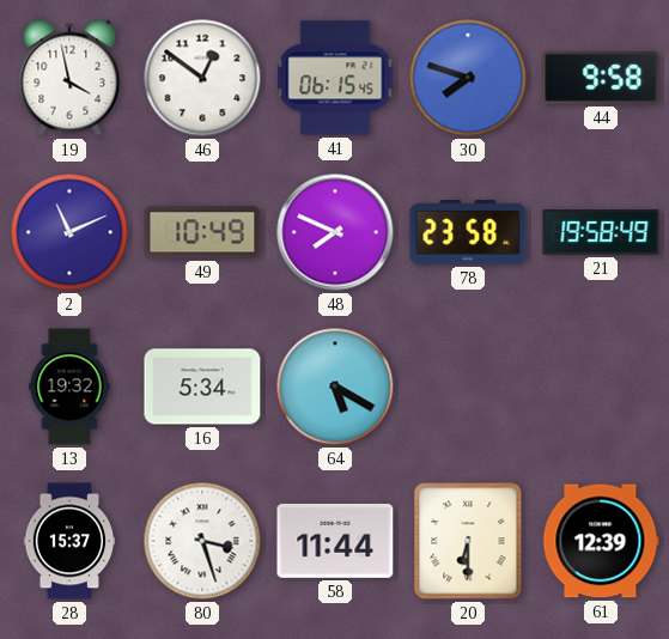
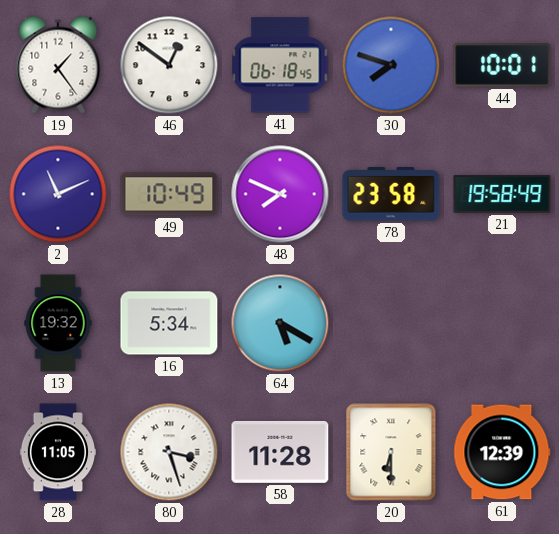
19: 3:58 -> 1:24
41: 06:15 -> 06:18
44: 9:58 -> 10:01
28: 15:37 -> 11:05
58: 11:44 -> 11:28
